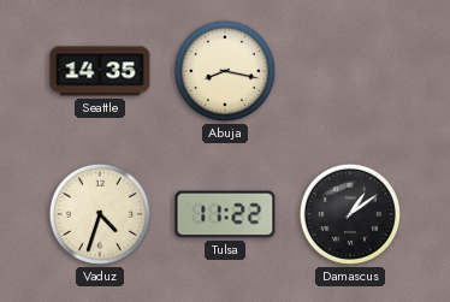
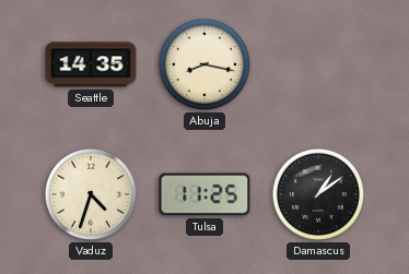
Tulsa: 11:22 -> 11:25
